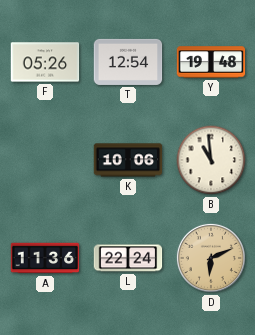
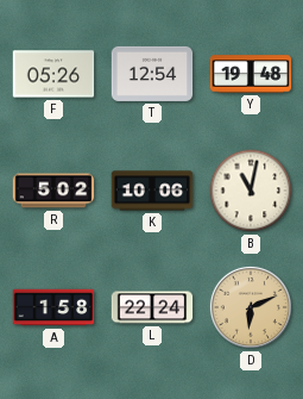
R: none -> 5:02
B: 10:59 -> 11:02
A: 11:36 -> 1:58
